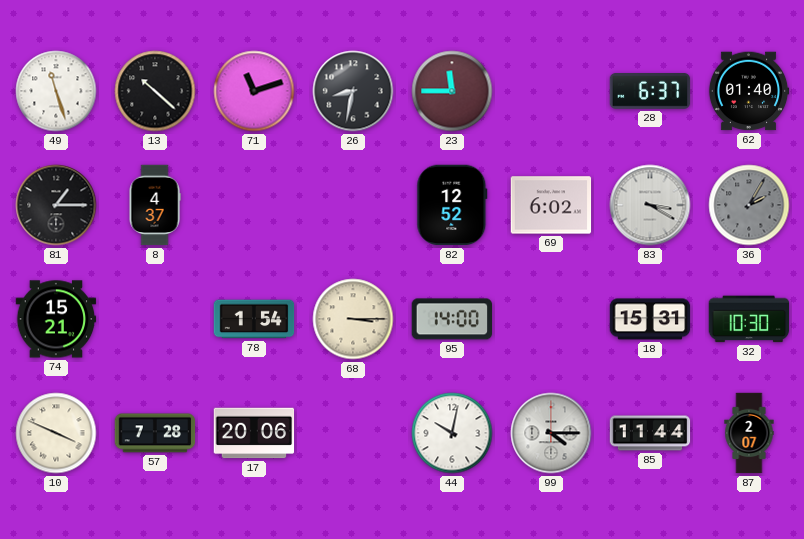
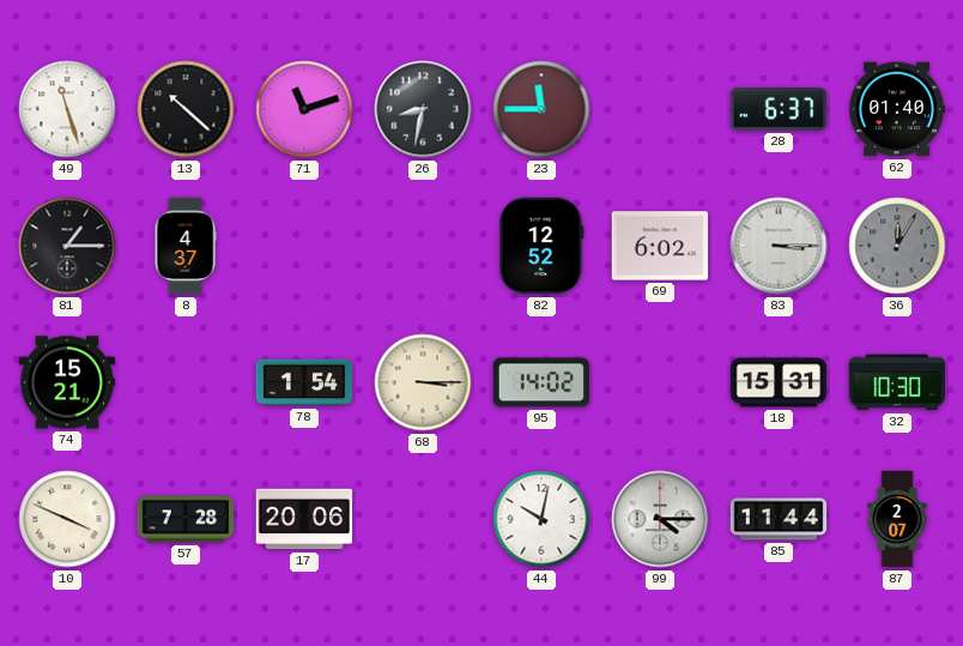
83: 3:20 -> 3:15
36: 2:05 -> 12:05
95: 14:00 -> 14:02
